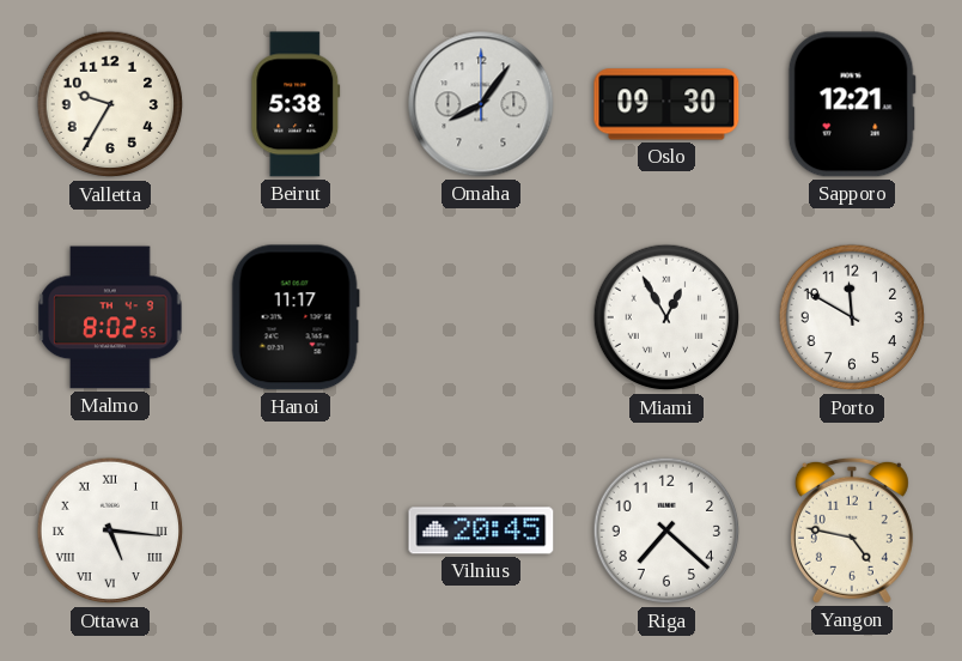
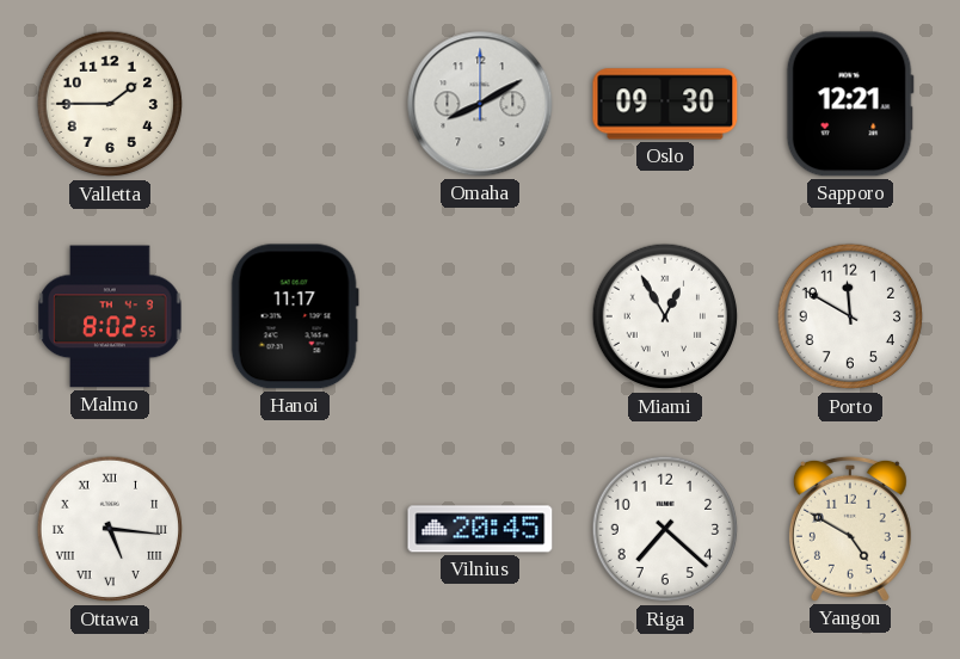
Valletta: 9:35 -> 1:45
Beirut: 5:38 -> none
Omaha: 8:06 -> 8:10
Yangon: 4:47 -> 4:50
